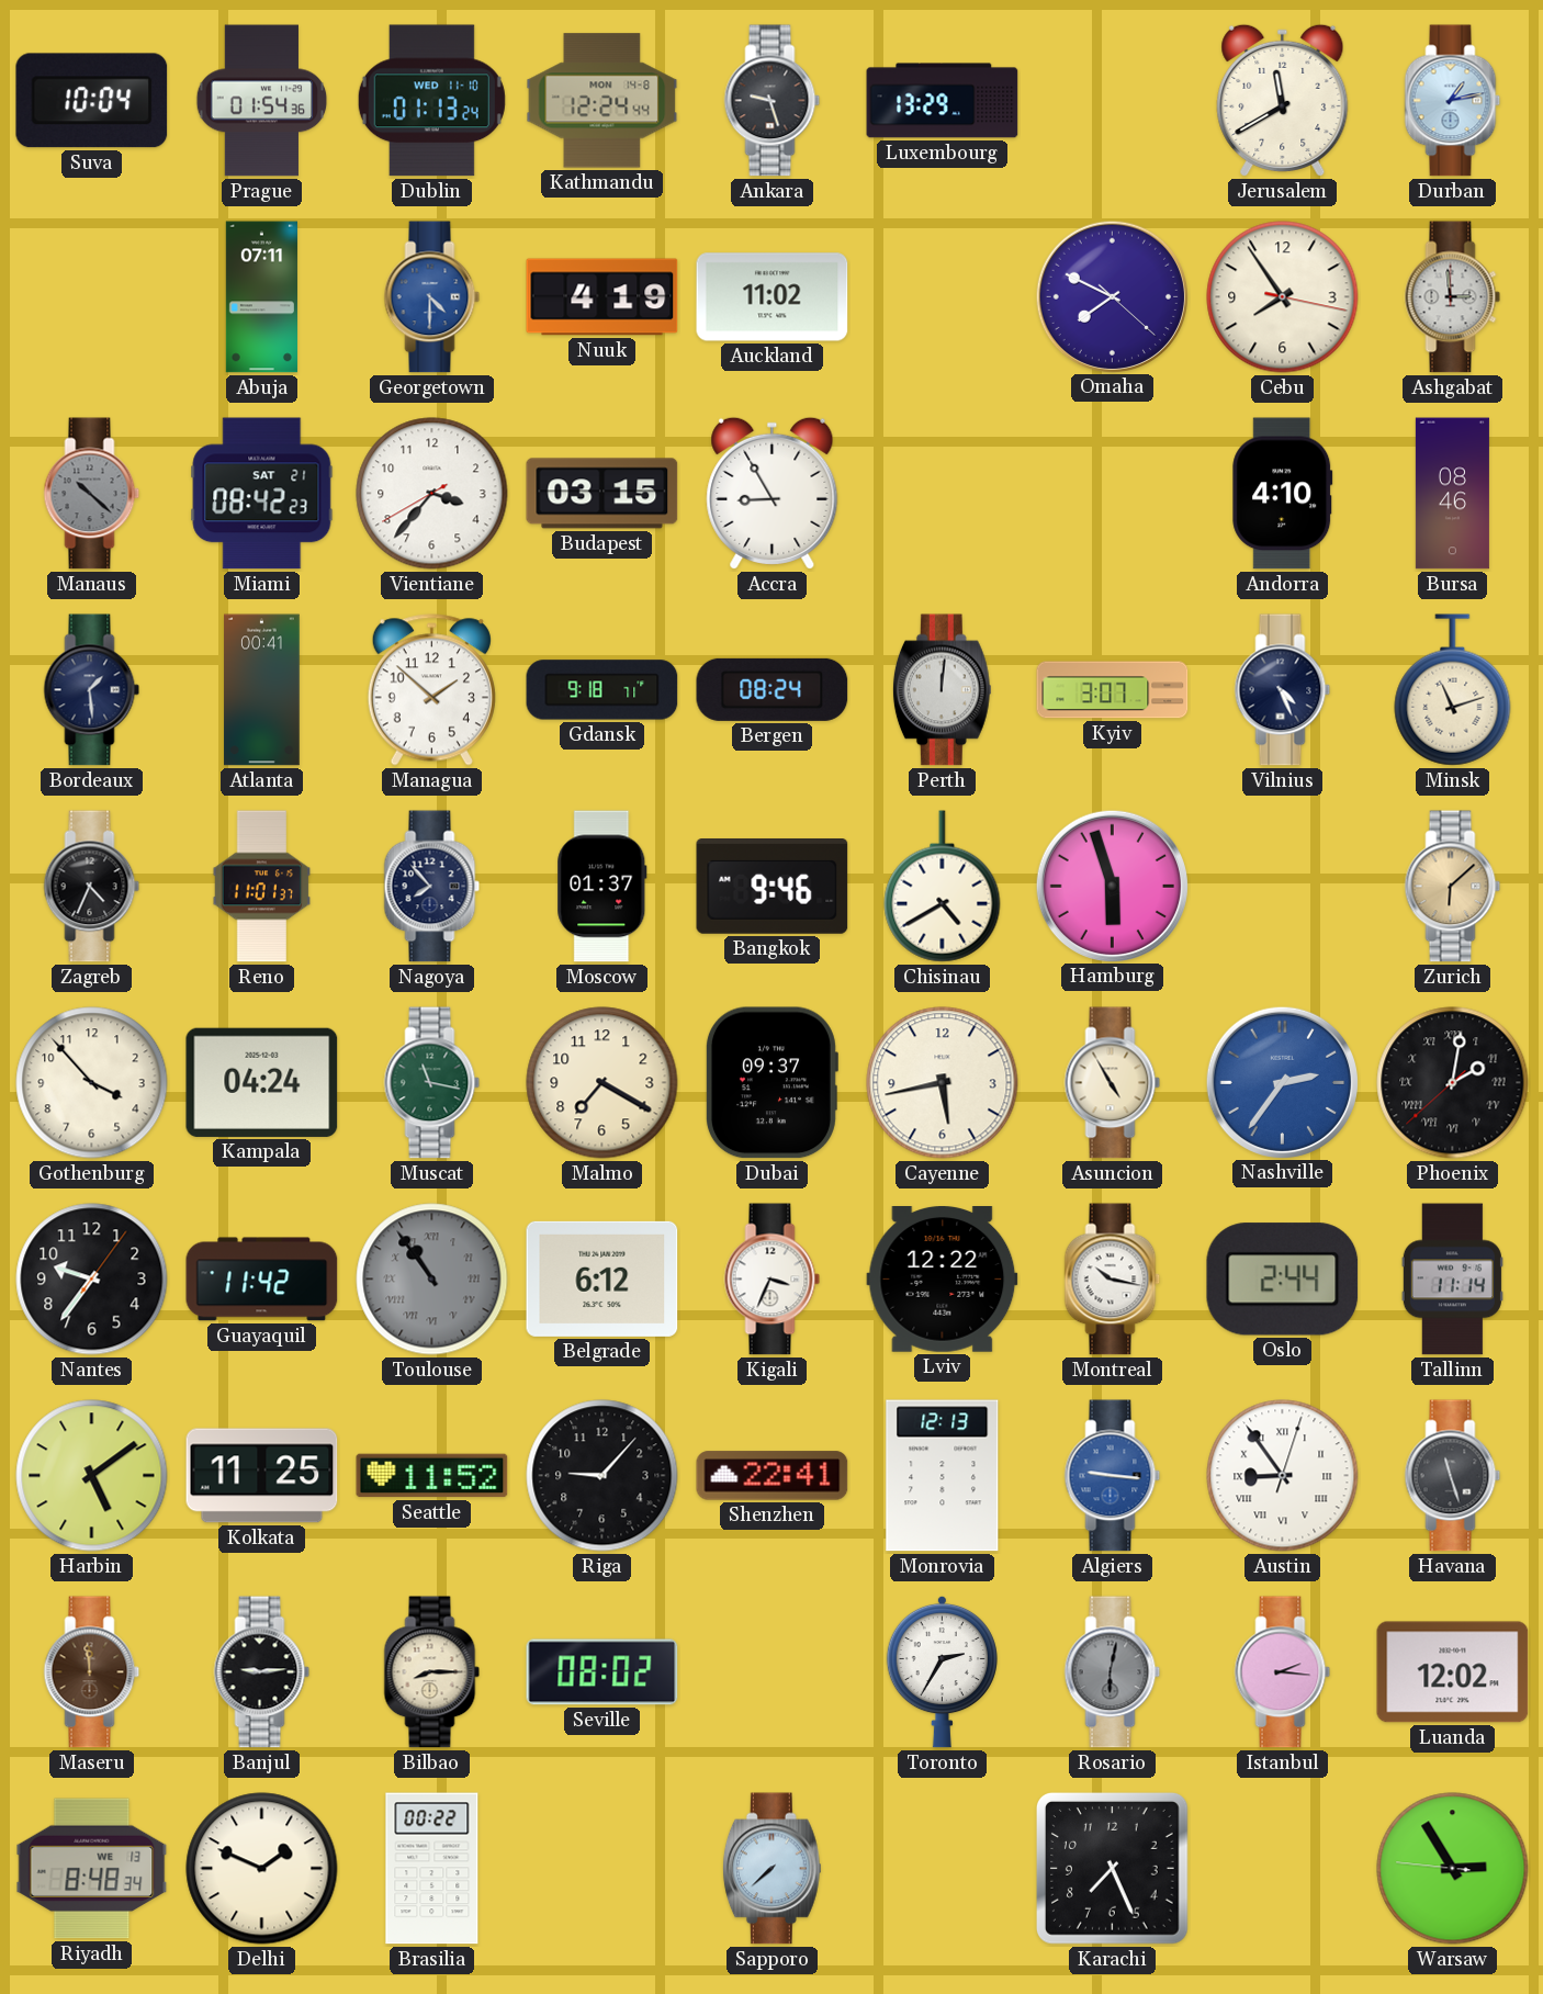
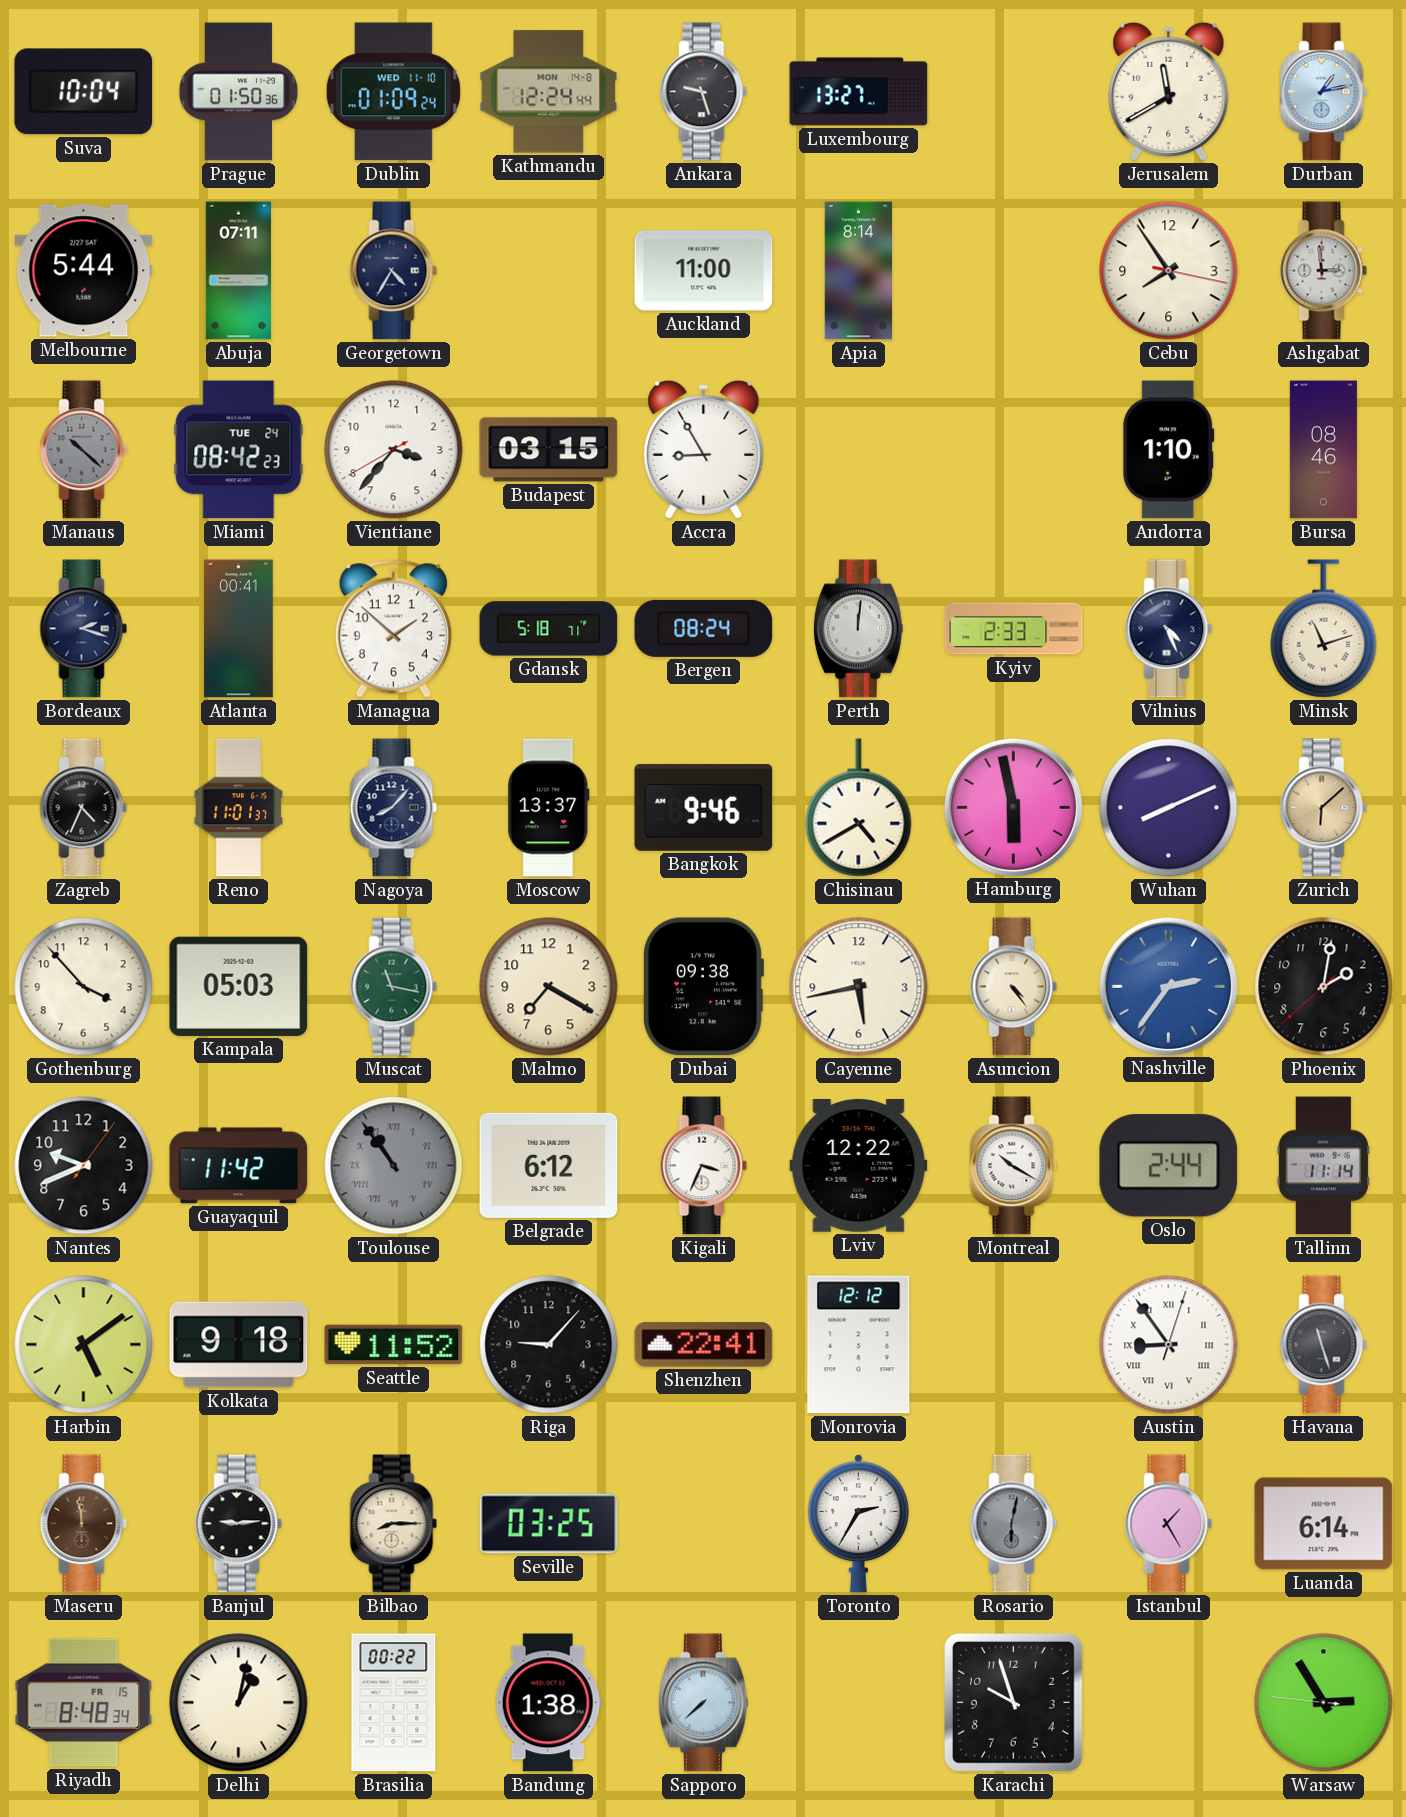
Prague: 01:54 -> 01:50
Dublin: 01:13 -> 01:09
Luxembourg: 13:29 -> 13:27
Melbourne: none -> 5:44
Georgetown: 4:30 -> 4:35
Georgetown dial: blue -> navy
Nuuk: 4:19 -> none
Auckland: 11:02 -> 11:00
Apia: none -> 8:14
Omaha: 7:49 -> none
Miami date: SAT 21 -> TUE 24
Andorra: 4:10 -> 1:10
Bordeaux: 1:29 -> 2:18
Gdansk: 9:18 -> 5:18
Kyiv: 3:07 -> 2:33
Nagoya: 7:53 -> 8:07
Moscow: 01:37 -> 13:37
Hamburg: 5:57 -> 5:58
Wuhan: none -> 8:11
Kampala: 04:24 -> 05:03
Dubai: 09:37 -> 09:38
Asuncion: 4:55 -> 4:24
Phoenix numerals: Roman -> Arabic
Nantes: 9:36 -> 9:41
Montreal: 10:17 -> 10:20
Kolkata: 11:25 -> 9:18
Monrovia: 12:13 -> 12:12
Algiers: 9:16 -> none
Seville: 08:02 -> 03:25
Istanbul: 2:16 -> 1:25
Luanda: 12:02 -> 6:14
Riyadh date: WE 13 -> FR 15
Delhi: 1:49 -> 1:02
Bandung: none -> 1:38
Karachi: 7:26 -> 9:57
